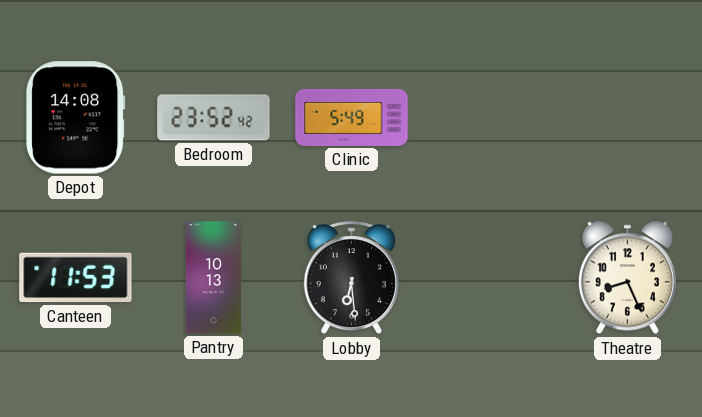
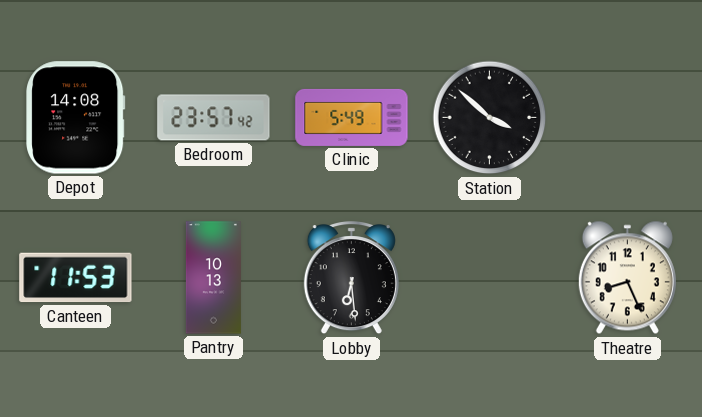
Bedroom: 23:52 -> 23:57
Station: none -> 3:52
